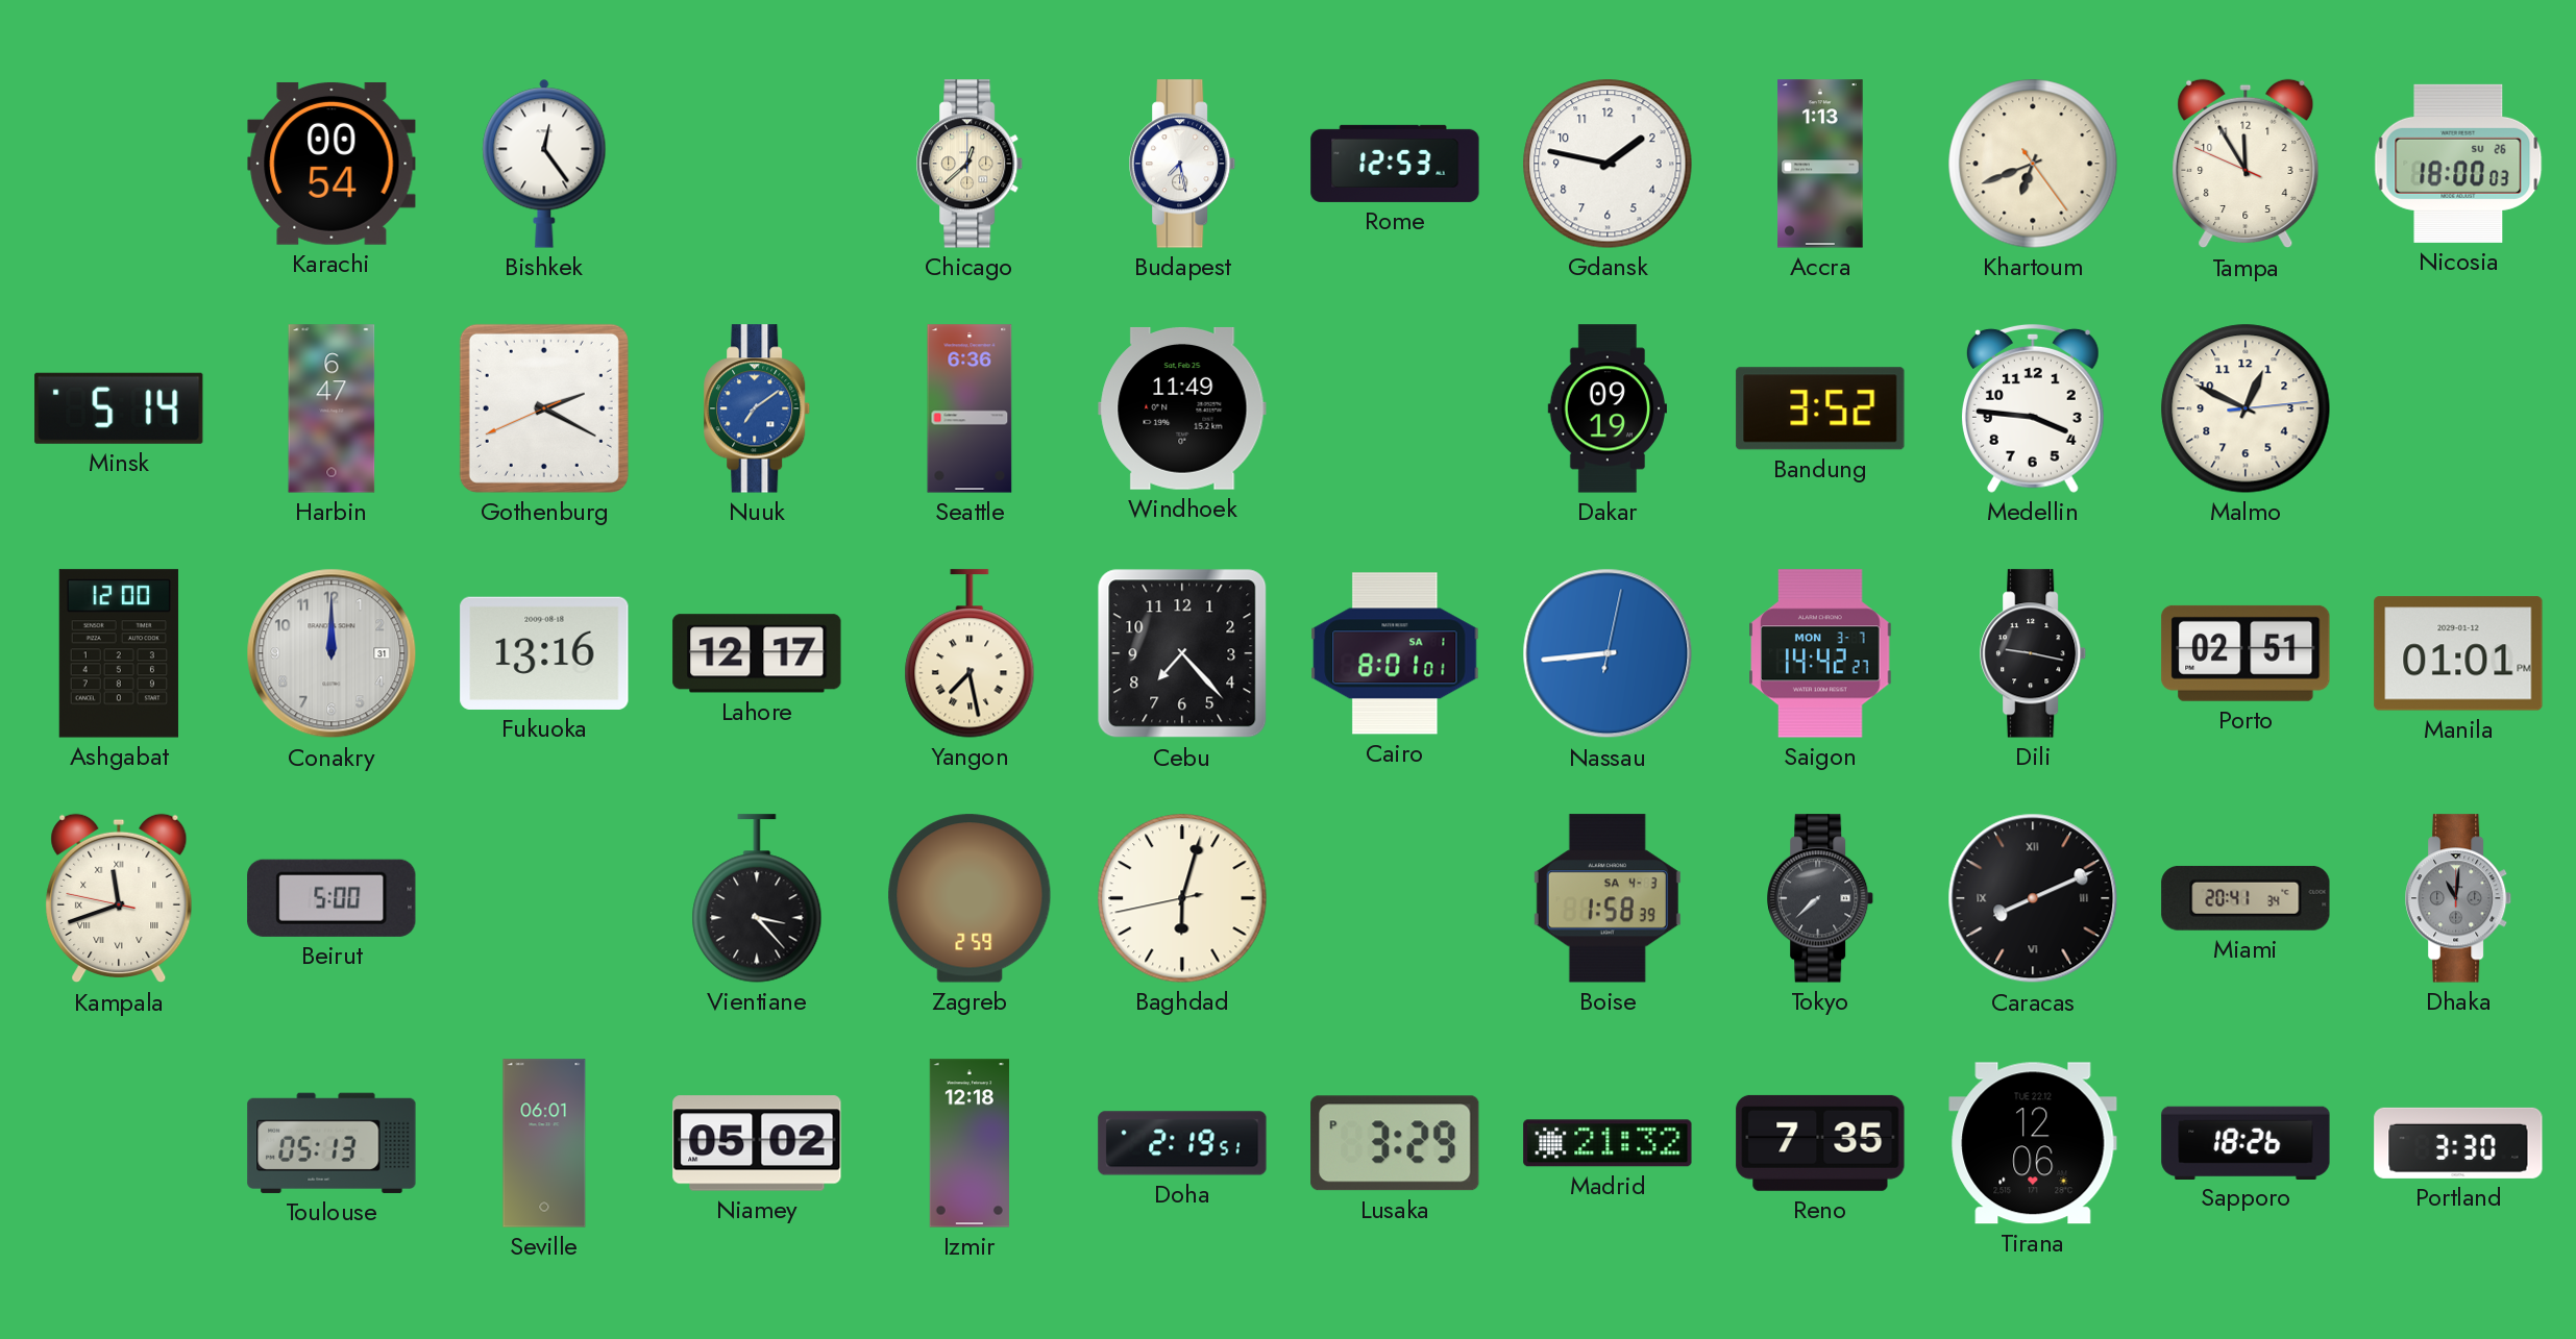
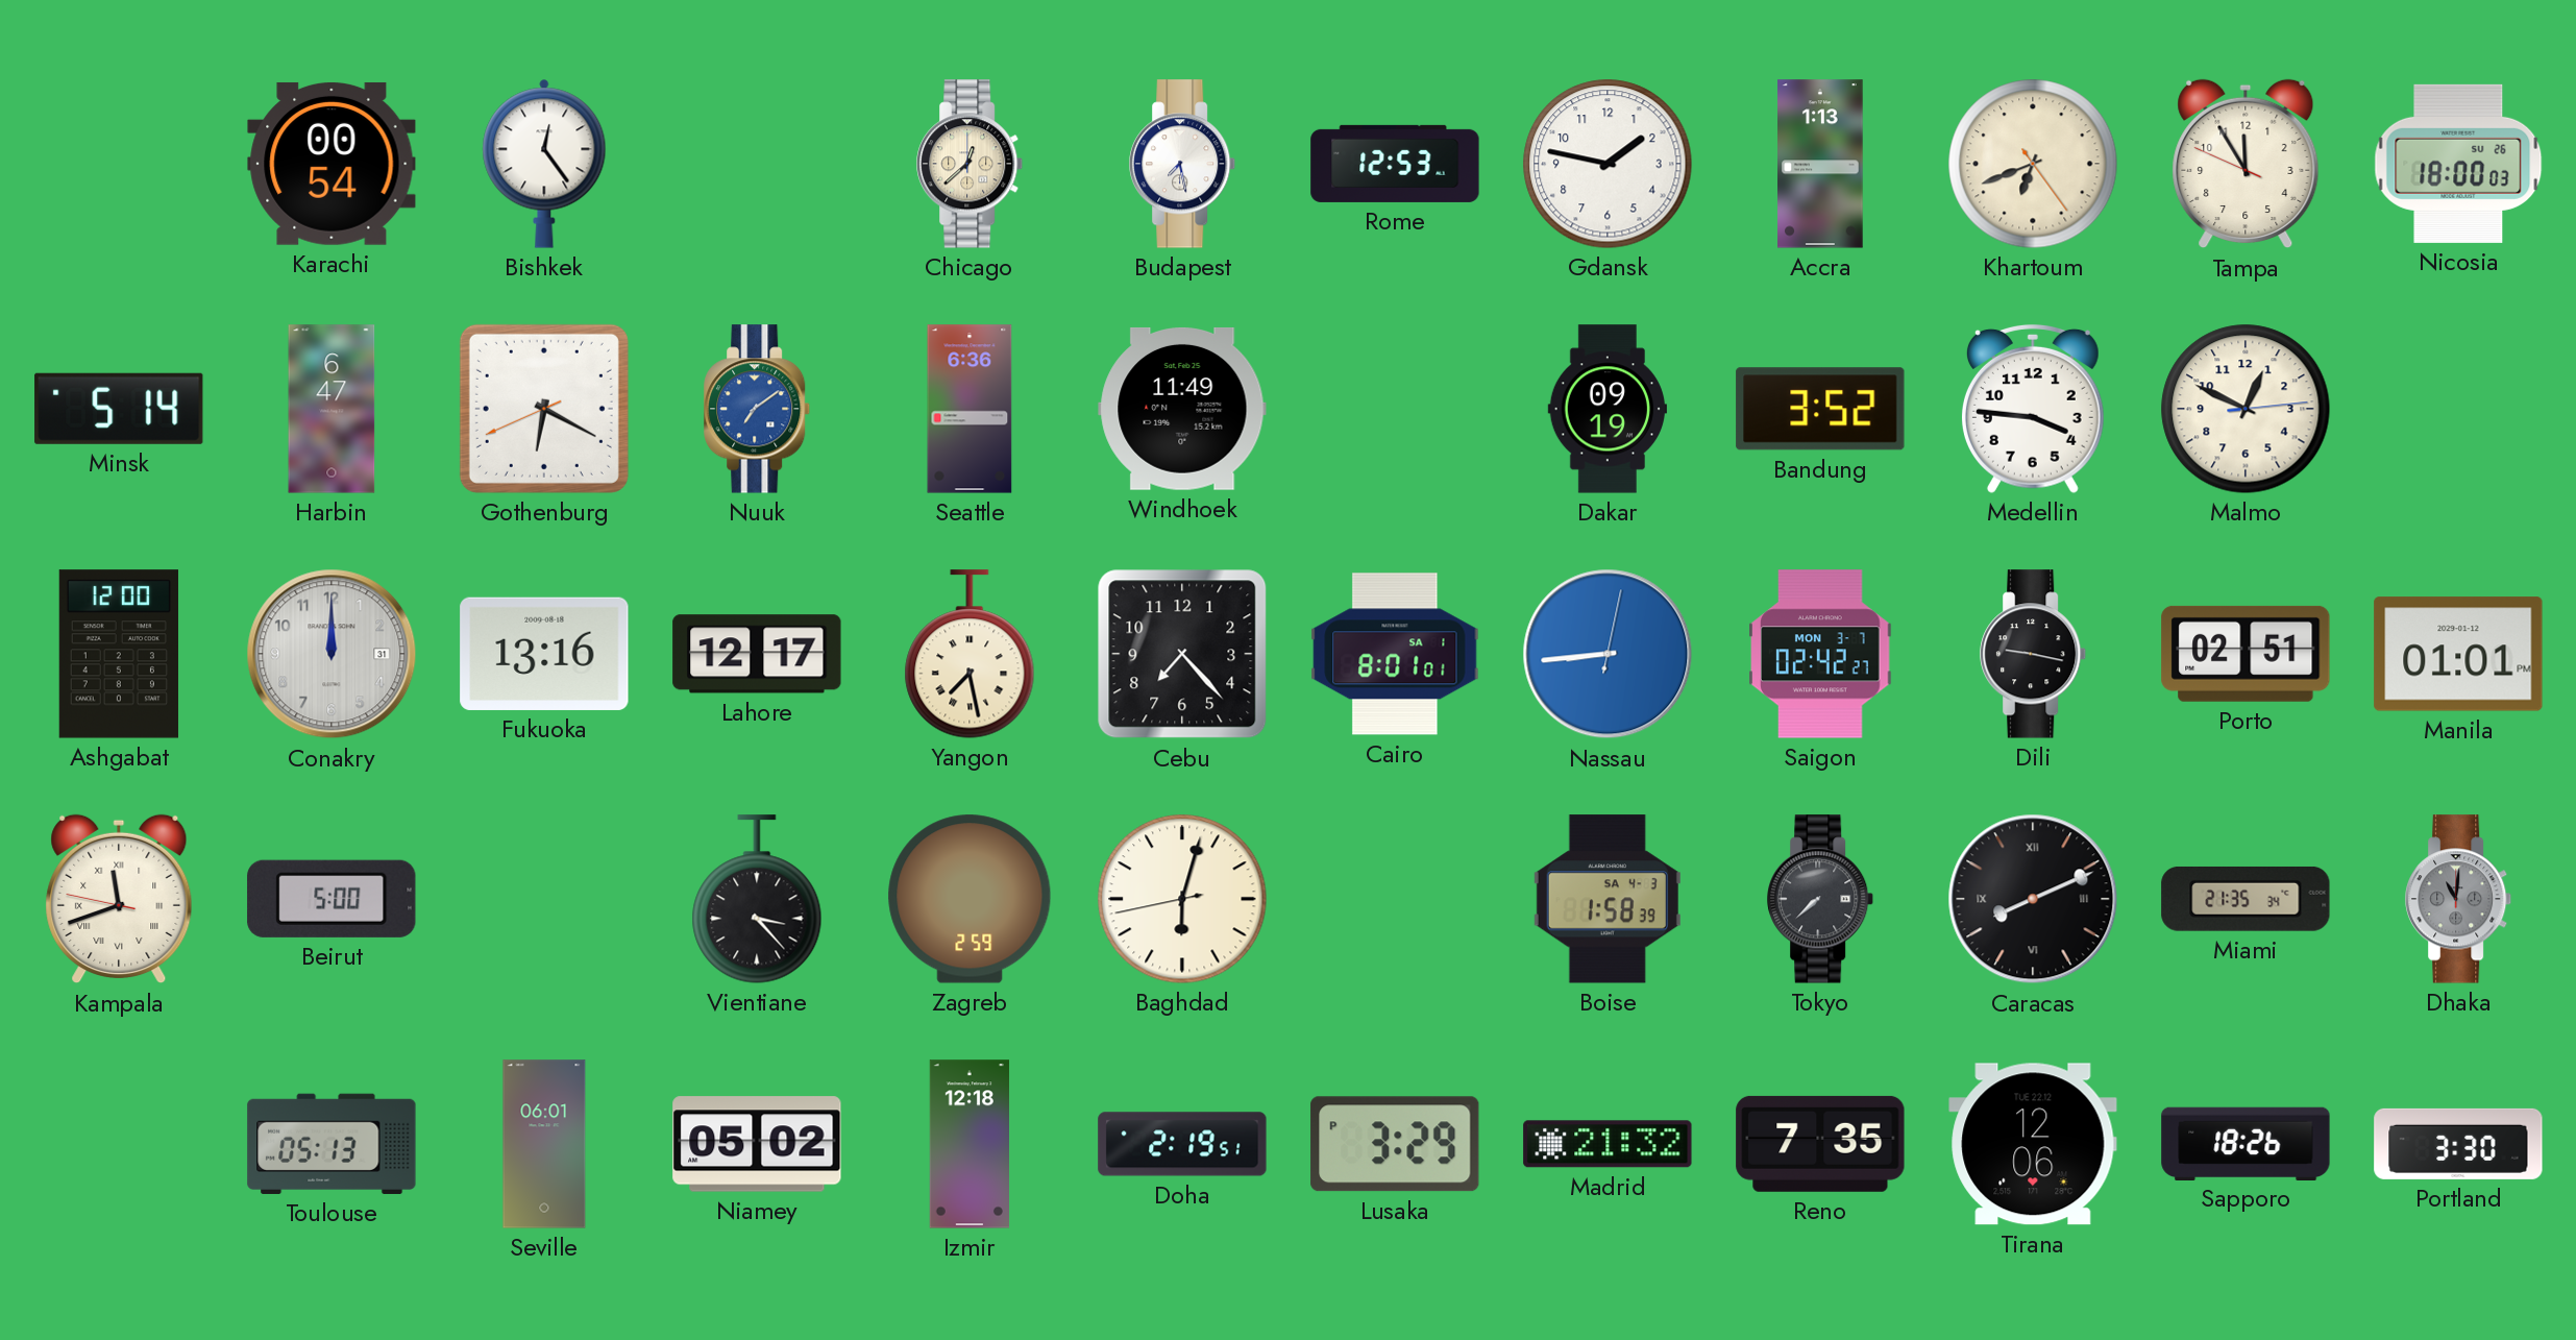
Gothenburg: 2:19 -> 6:19
Saigon: 14:42 -> 02:42
Miami: 20:41 -> 21:35
